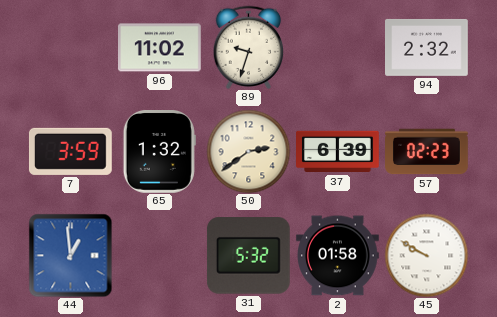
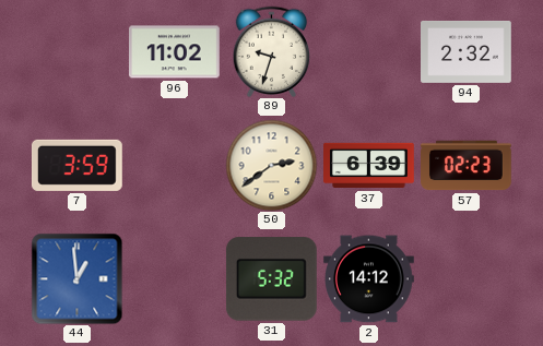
65: 1:32 -> none
2: 01:58 -> 14:12
45: 9:50 -> none
